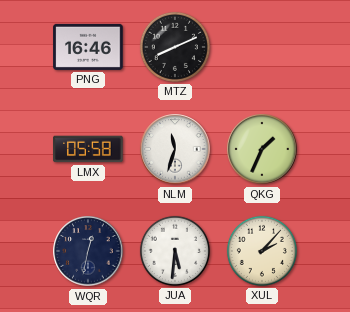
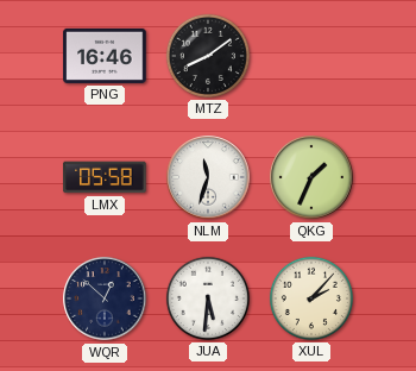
MTZ: 8:11 -> 8:09
WQR: 12:32 -> 12:52
